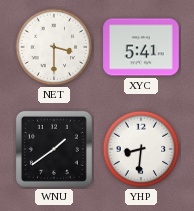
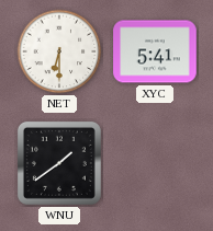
NET: 3:30 -> 6:30
YHP: 8:31 -> none
